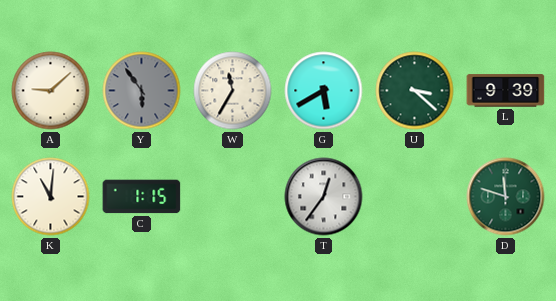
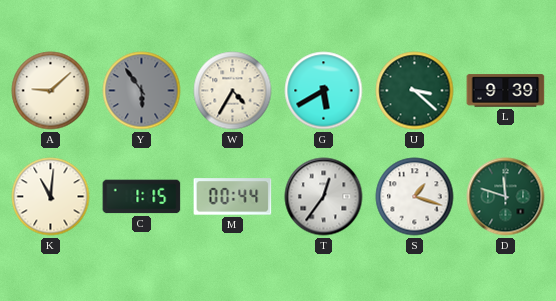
W: 11:35 -> 4:35
M: none -> 00:44
S: none -> 1:18
